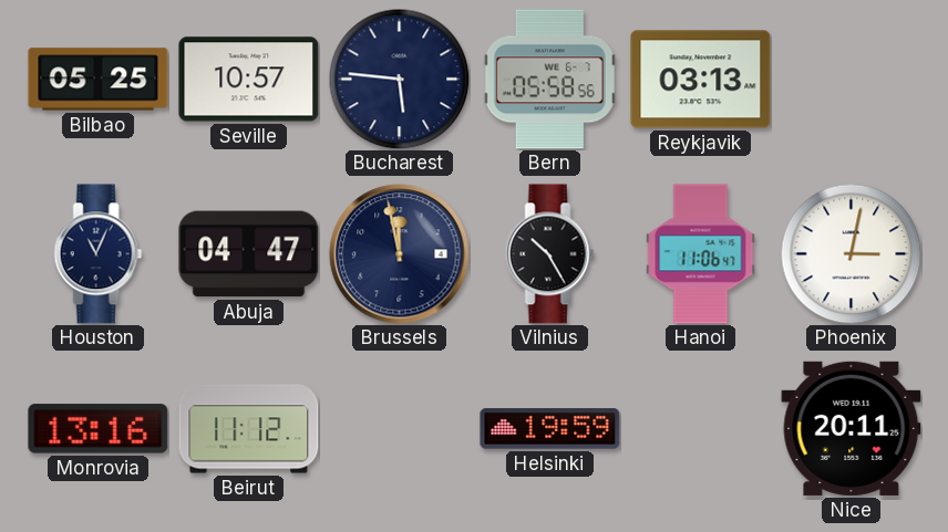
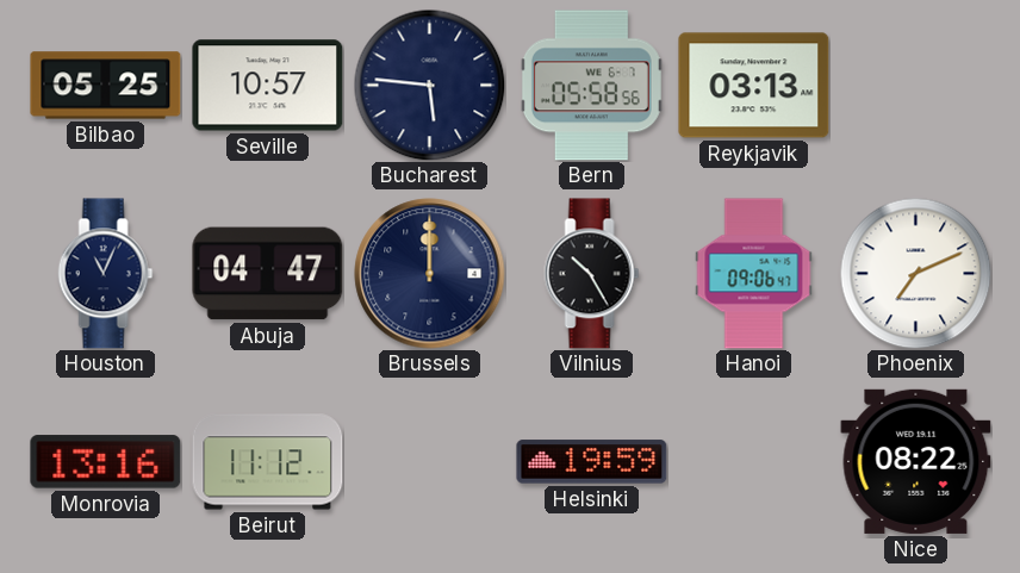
Brussels: 11:58 -> 12:00
Hanoi: 11:06 -> 09:06
Phoenix: 3:02 -> 7:11
Nice: 20:11 -> 08:22
